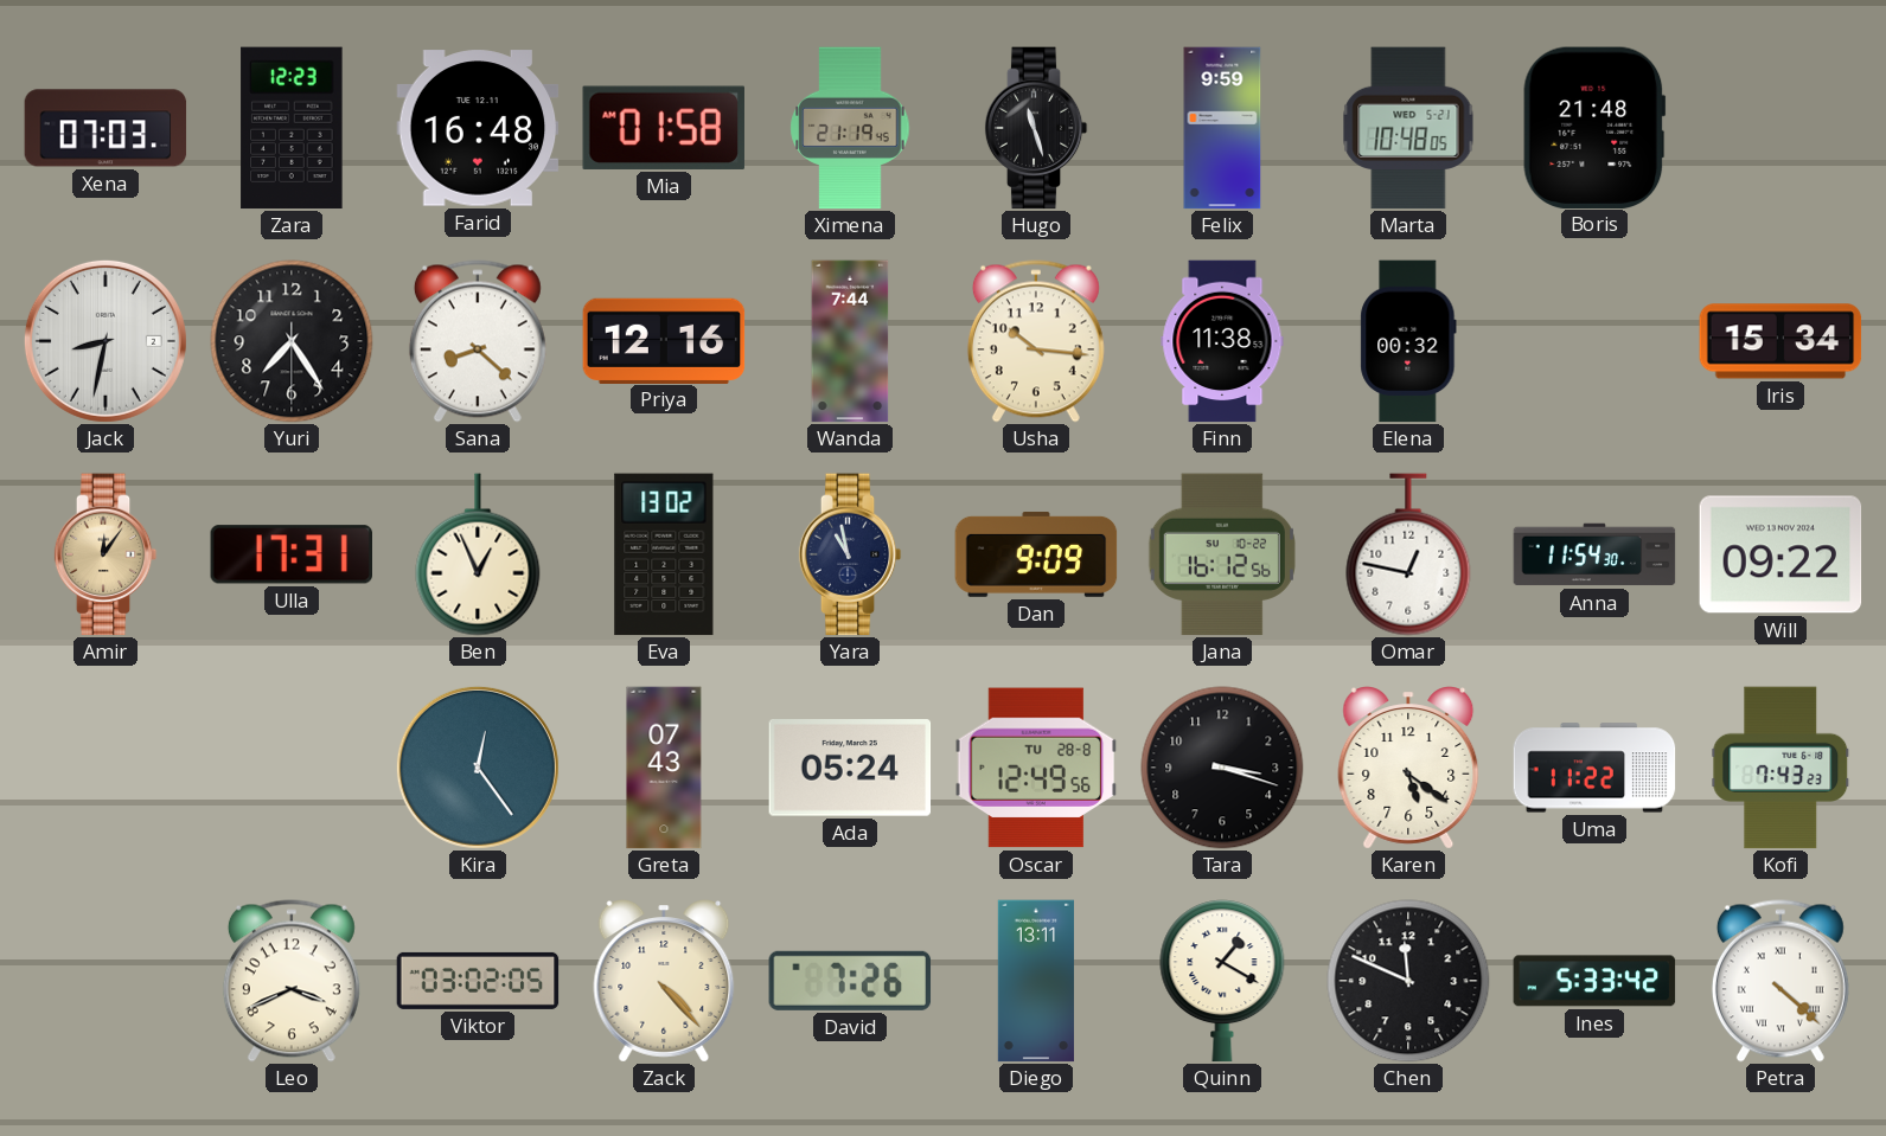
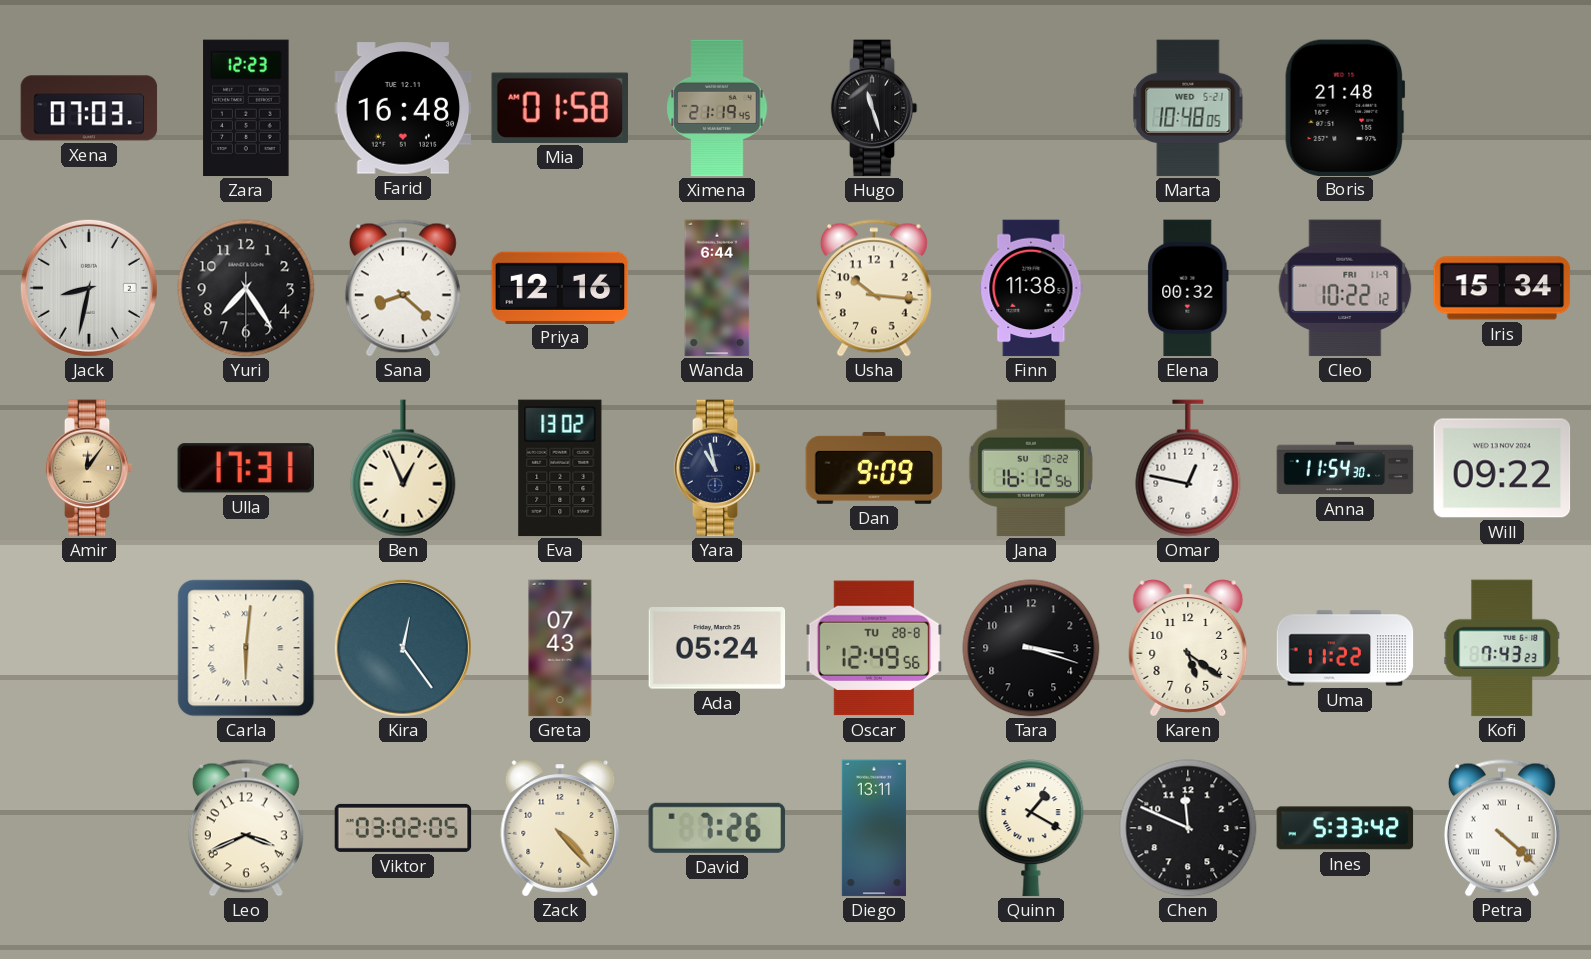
Felix: 9:59 -> none
Wanda: 7:44 -> 6:44
Cleo: none -> 10:22
Carla: none -> 6:01
